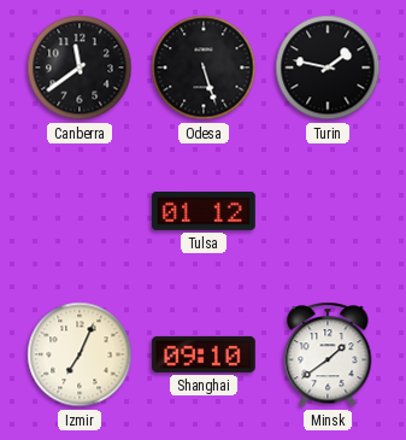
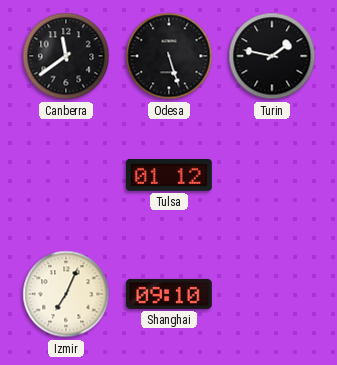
Minsk: 1:39 -> none
